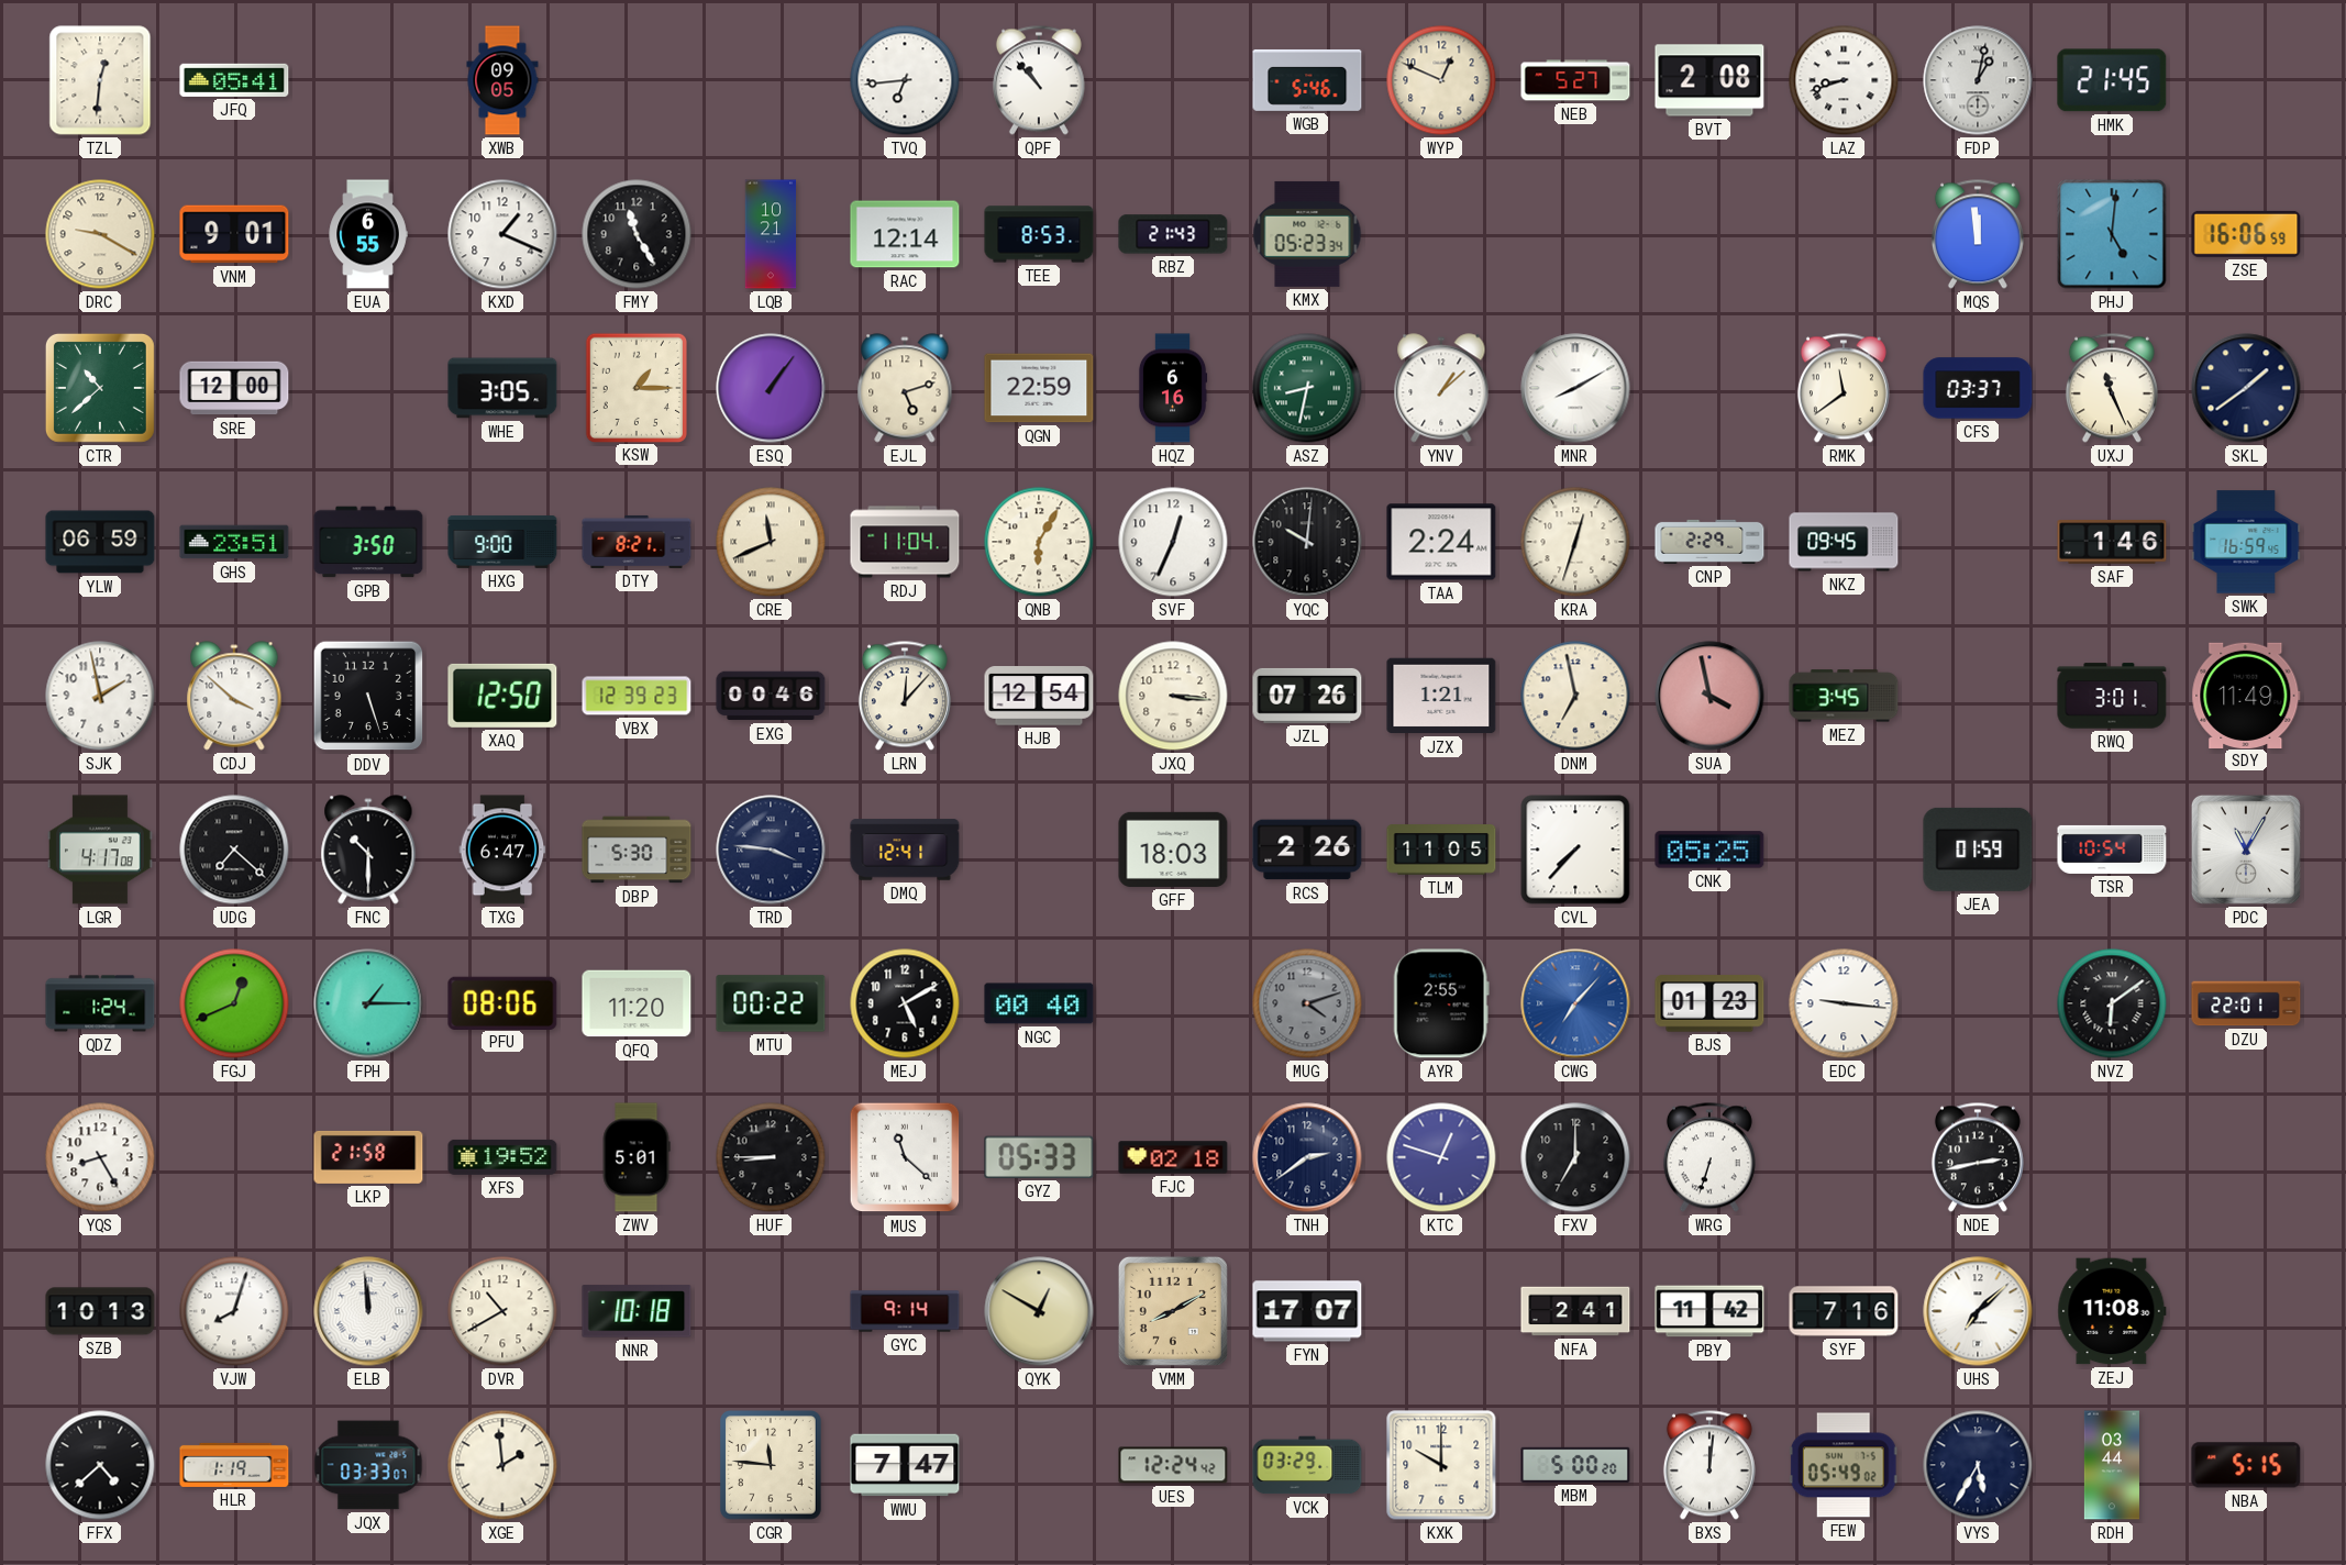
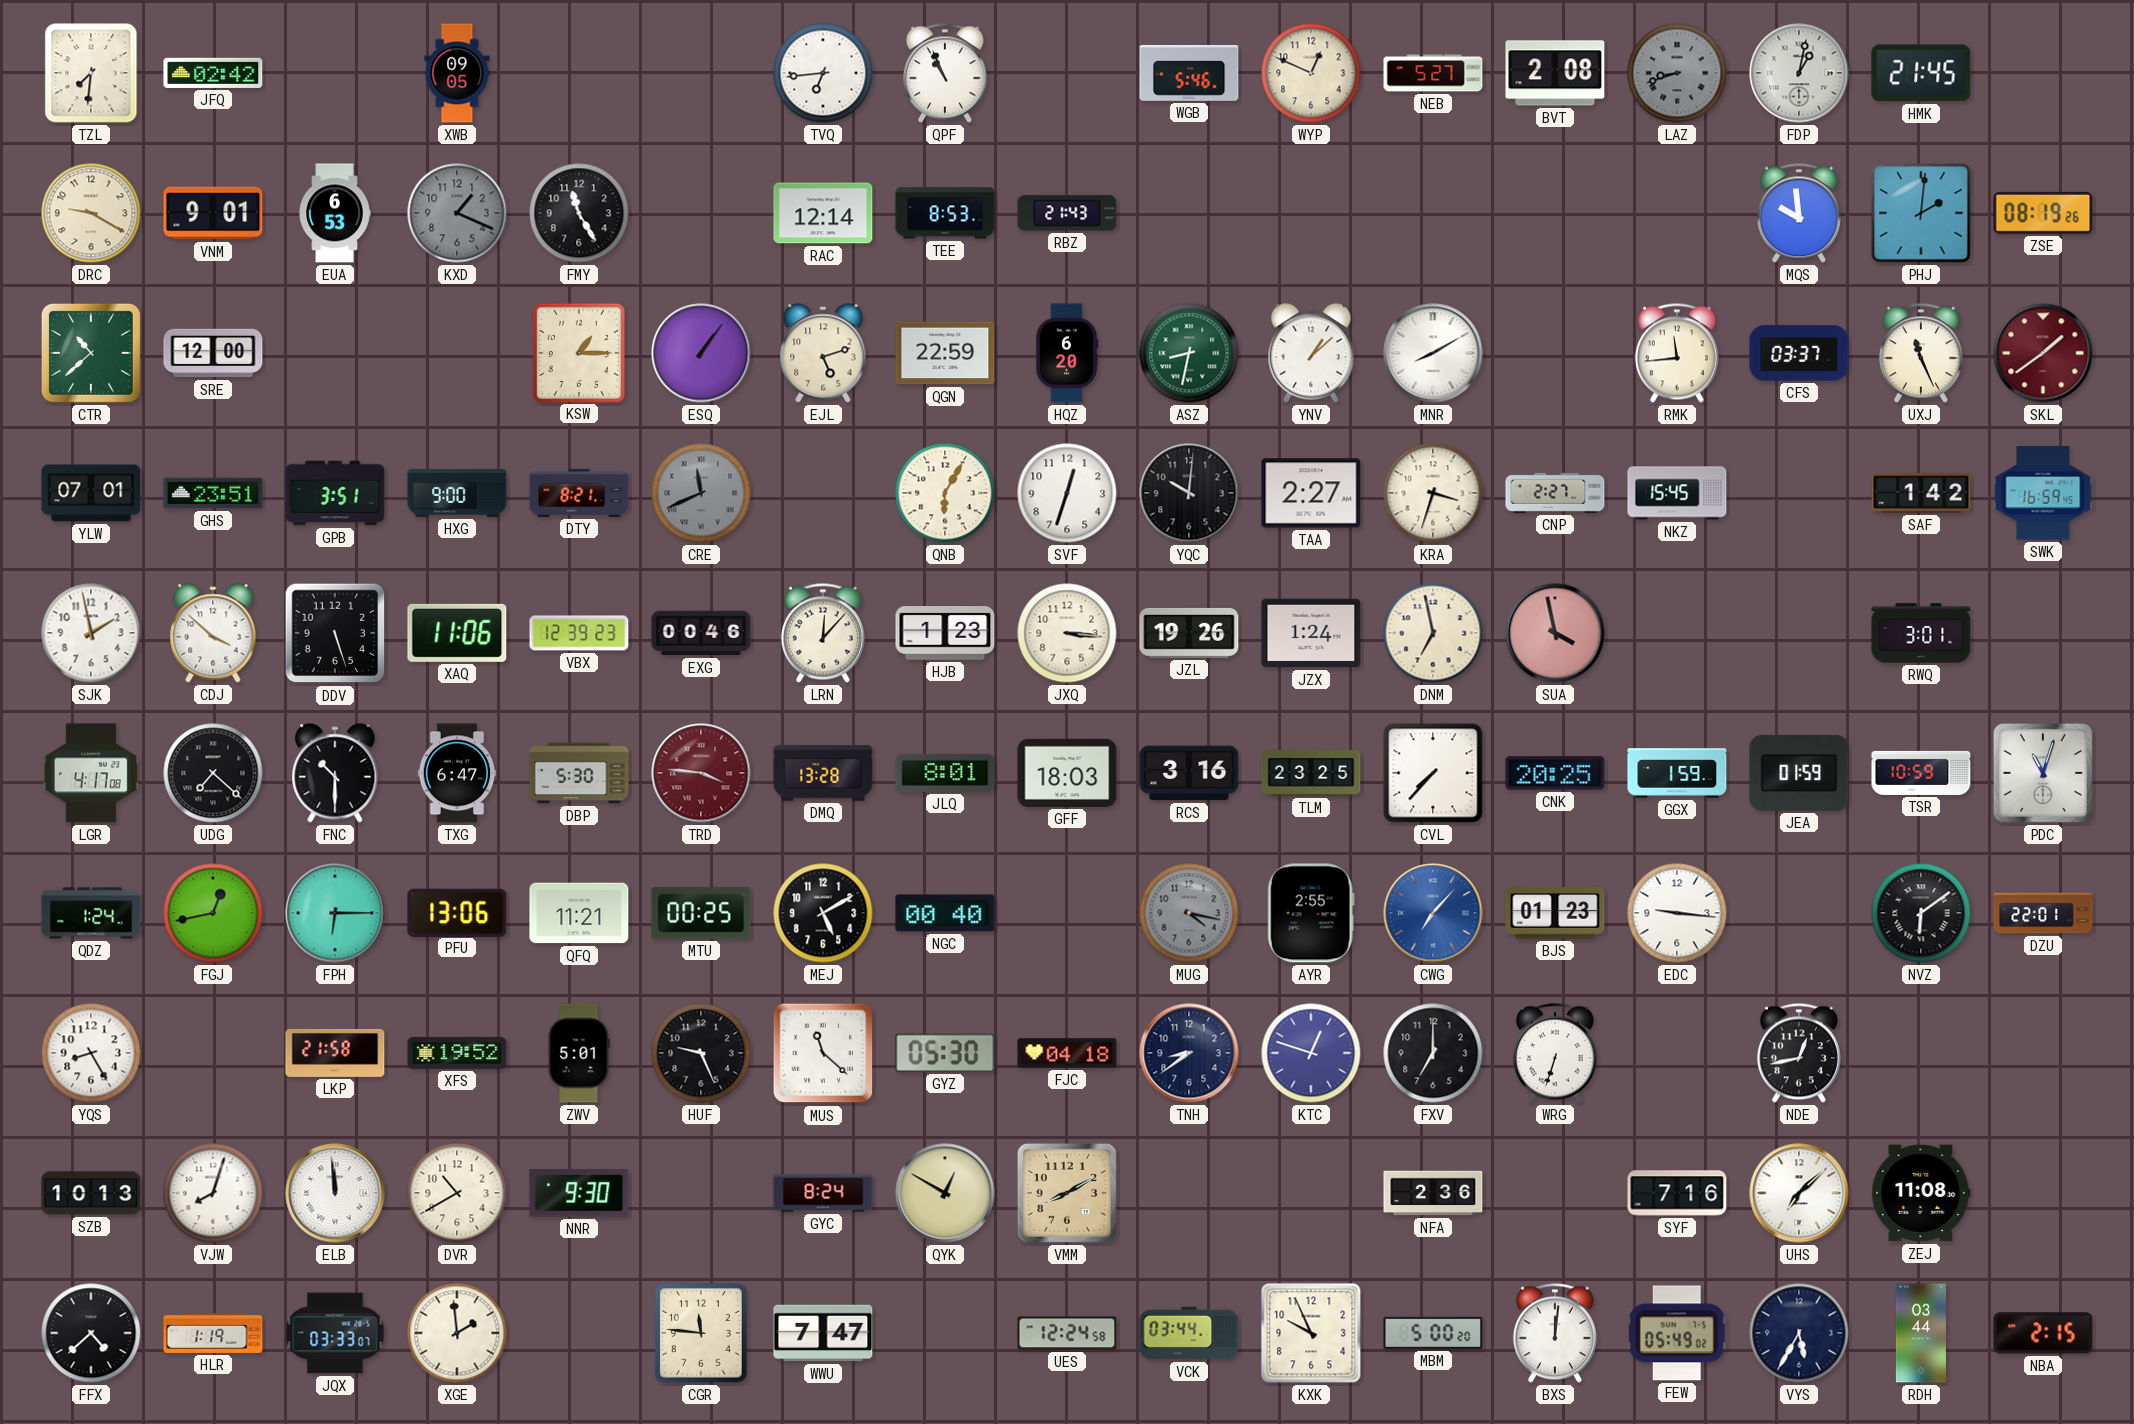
TZL: 12:31 -> 7:31
JFQ: 05:41 -> 02:42
QPF: 10:53 -> 10:56
LAZ dial: white -> grey
EUA: 6:55 -> 6:53
KXD dial: white -> grey
LQB: 10:21 -> none
KMX: 05:23 -> none
MQS: 11:59 -> 9:59
PHJ: 5:01 -> 2:01
ZSE: 16:06 -> 08:19
WHE: 3:05 -> none
HQZ: 6:16 -> 6:20
RMK: 11:39 -> 11:44
SKL dial: navy -> burgundy
YLW: 06:59 -> 07:01
GPB: 3:50 -> 3:51
CRE dial: cream -> grey
RDJ: 11:04 -> none
SVF: 12:34 -> 12:33
TAA: 2:24 -> 2:27
KRA: 12:33 -> 3:33
CNP: 2:29 -> 2:27
NKZ: 09:45 -> 15:45
SAF: 1:46 -> 1:42
XAQ: 12:50 -> 11:06
HJB: 12:54 -> 1:23
JZL: 07:26 -> 19:26
JZX: 1:21 -> 1:24
MEZ: 3:45 -> none
SDY: 11:49 -> none
TRD dial: navy -> burgundy
DMQ: 12:41 -> 13:28
JLQ: none -> 8:01
RCS: 2:26 -> 3:16
TLM: 11:05 -> 23:25
CNK: 05:25 -> 20:25
GGX: none -> 1:59
TSR: 10:54 -> 10:59
PDC: 11:05 -> 11:03
FGJ: 12:41 -> 12:43
FPH: 1:15 -> 6:15
PFU: 08:06 -> 13:06
QFQ: 11:20 -> 11:21
MTU: 00:22 -> 00:25
MUG: 4:12 -> 4:17
HUF: 8:45 -> 9:26
GYZ: 05:33 -> 05:30
FJC: 02:18 -> 04:18
TNH: 2:39 -> 8:39
NDE: 2:43 -> 12:43
NNR: 10:18 -> 9:30
GYC: 9:14 -> 8:24
FYN: 17:07 -> none
NFA: 2:41 -> 2:36
PBY: 11:42 -> none
UES: 12:24:42 -> 12:24:58
VCK: 03:29 -> 03:44
KXK: 10:00 -> 9:56
NBA: 5:15 -> 2:15
